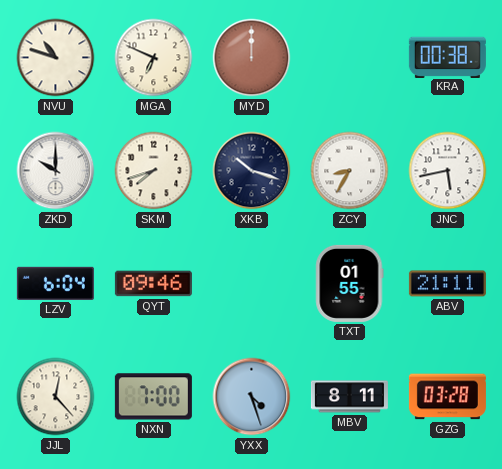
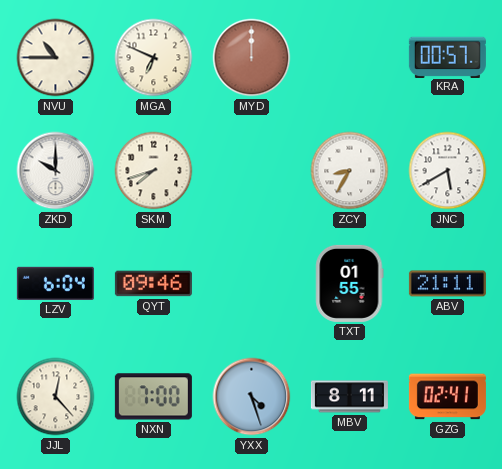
NVU: 10:48 -> 10:45
KRA: 00:38 -> 00:57
XKB: 10:18 -> none
JNC: 5:43 -> 5:40
GZG: 03:28 -> 02:41
